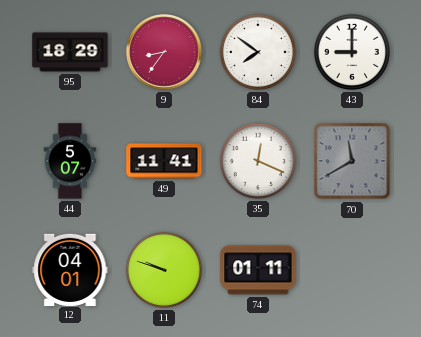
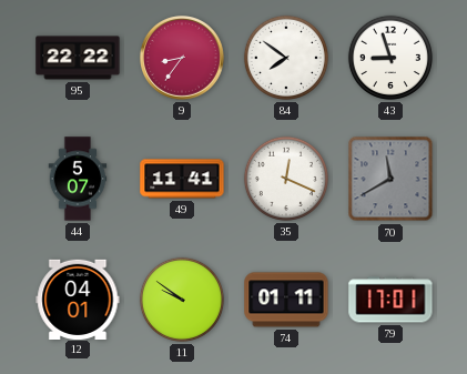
95: 18:29 -> 22:22
43: 9:00 -> 8:57
11: 9:48 -> 9:51
79: none -> 17:01
